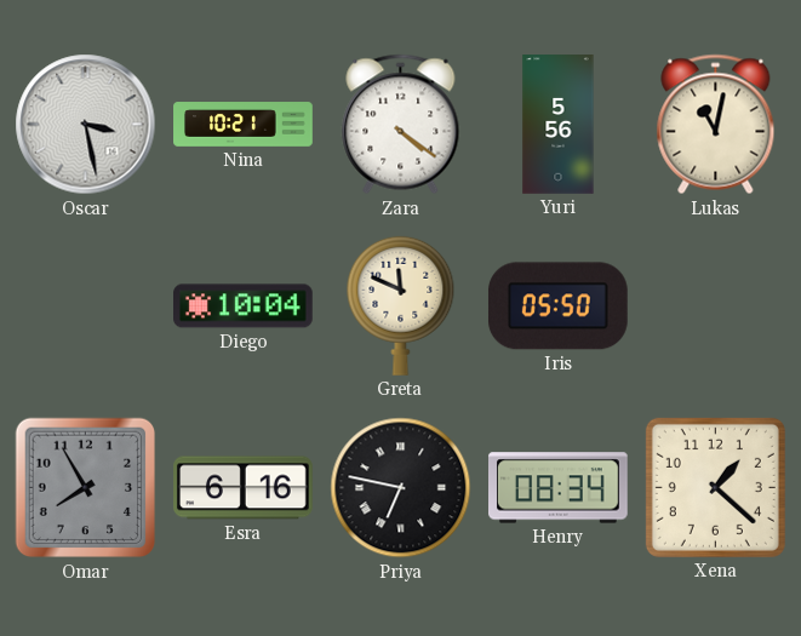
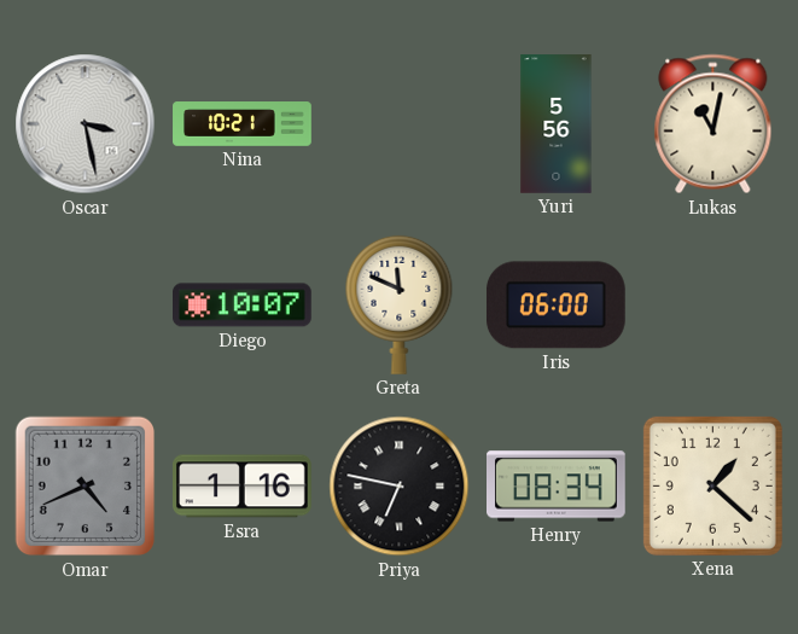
Zara: 4:21 -> none
Diego: 10:04 -> 10:07
Iris: 05:50 -> 06:00
Omar: 7:55 -> 4:41
Esra: 6:16 -> 1:16
